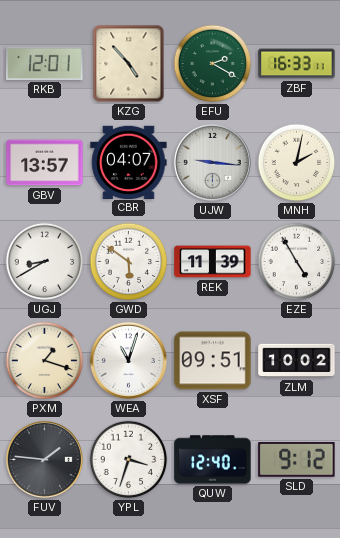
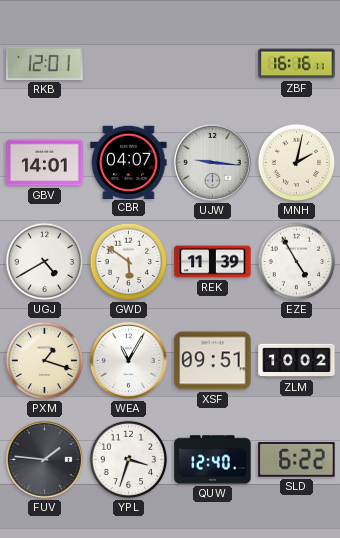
KZG: 4:53 -> none
EFU: 2:20 -> none
ZBF: 16:33 -> 16:16
GBV: 13:57 -> 14:01
UGJ: 8:40 -> 4:40
WEA: 11:03 -> 11:05
SLD: 9:12 -> 6:22
